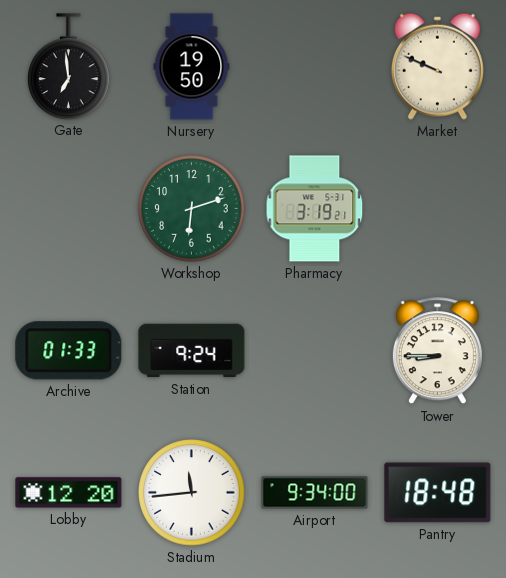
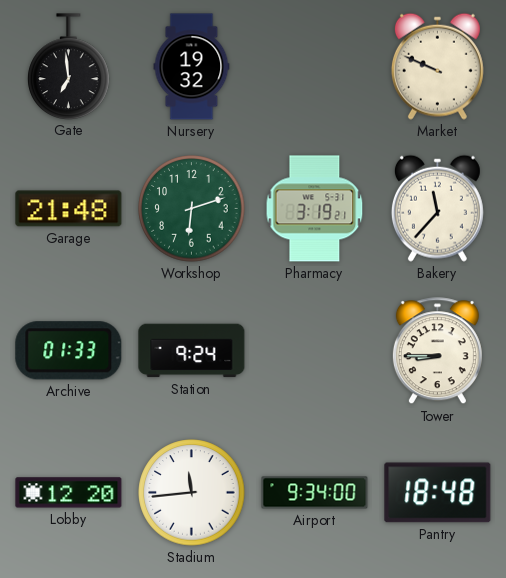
Nursery: 19:50 -> 19:32
Garage: none -> 21:48
Bakery: none -> 11:37
